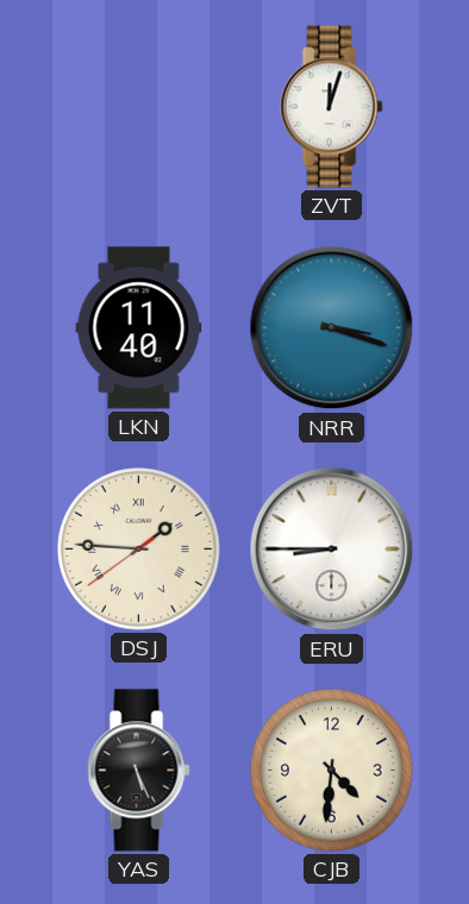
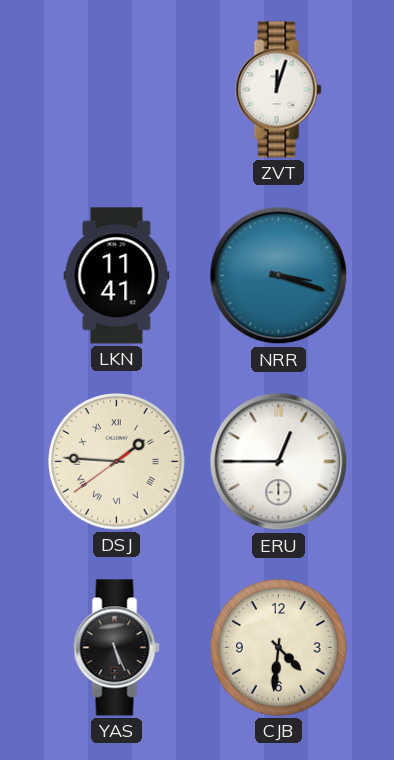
LKN: 11:40 -> 11:41
ERU: 8:45 -> 12:45
